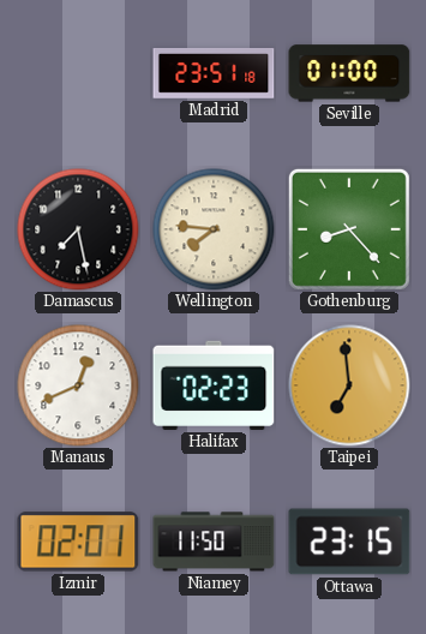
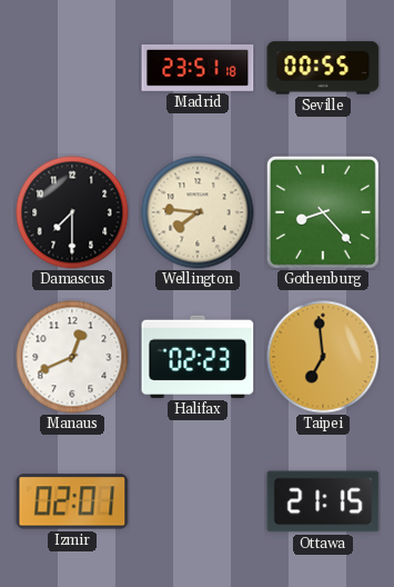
Seville: 01:00 -> 00:55
Damascus: 7:28 -> 7:30
Niamey: 11:50 -> none
Ottawa: 23:15 -> 21:15
